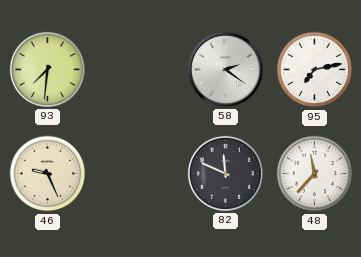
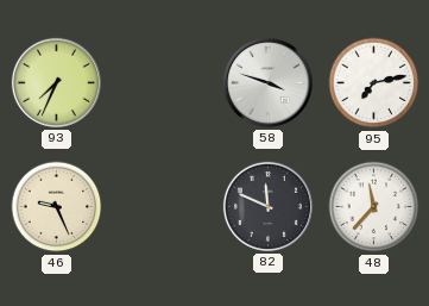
93: 7:31 -> 7:34
58: 2:21 -> 3:48
